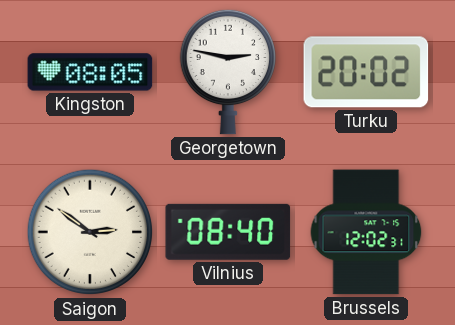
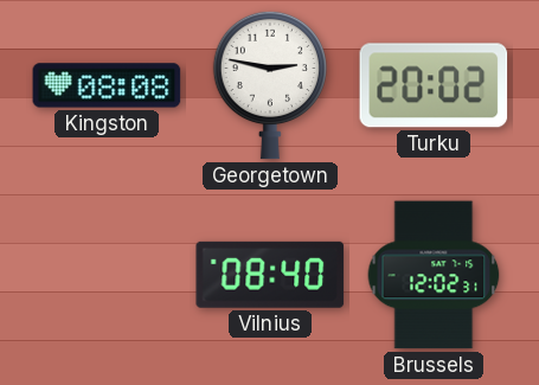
Kingston: 08:05 -> 08:08
Saigon: 2:51 -> none
